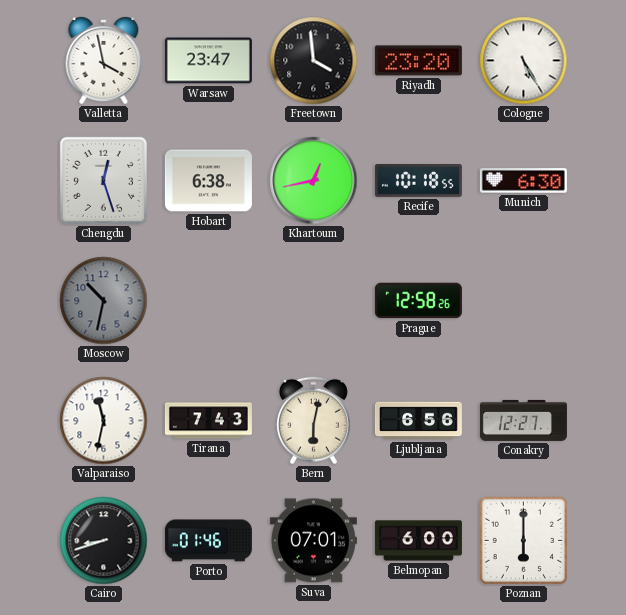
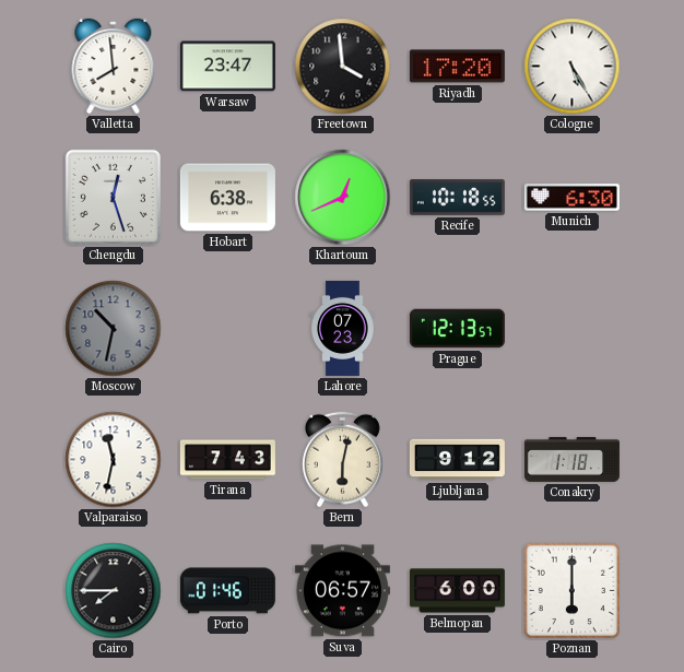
Valletta: 3:58 -> 7:59
Riyadh: 23:20 -> 17:20
Khartoum: 12:43 -> 12:41
Lahore: none -> 07:23
Prague: 12:58 -> 12:13
Ljubljana: 6:56 -> 9:12
Conakry: 12:27 -> 1:18
Cairo: 8:42 -> 7:45
Suva: 07:01 -> 06:57
